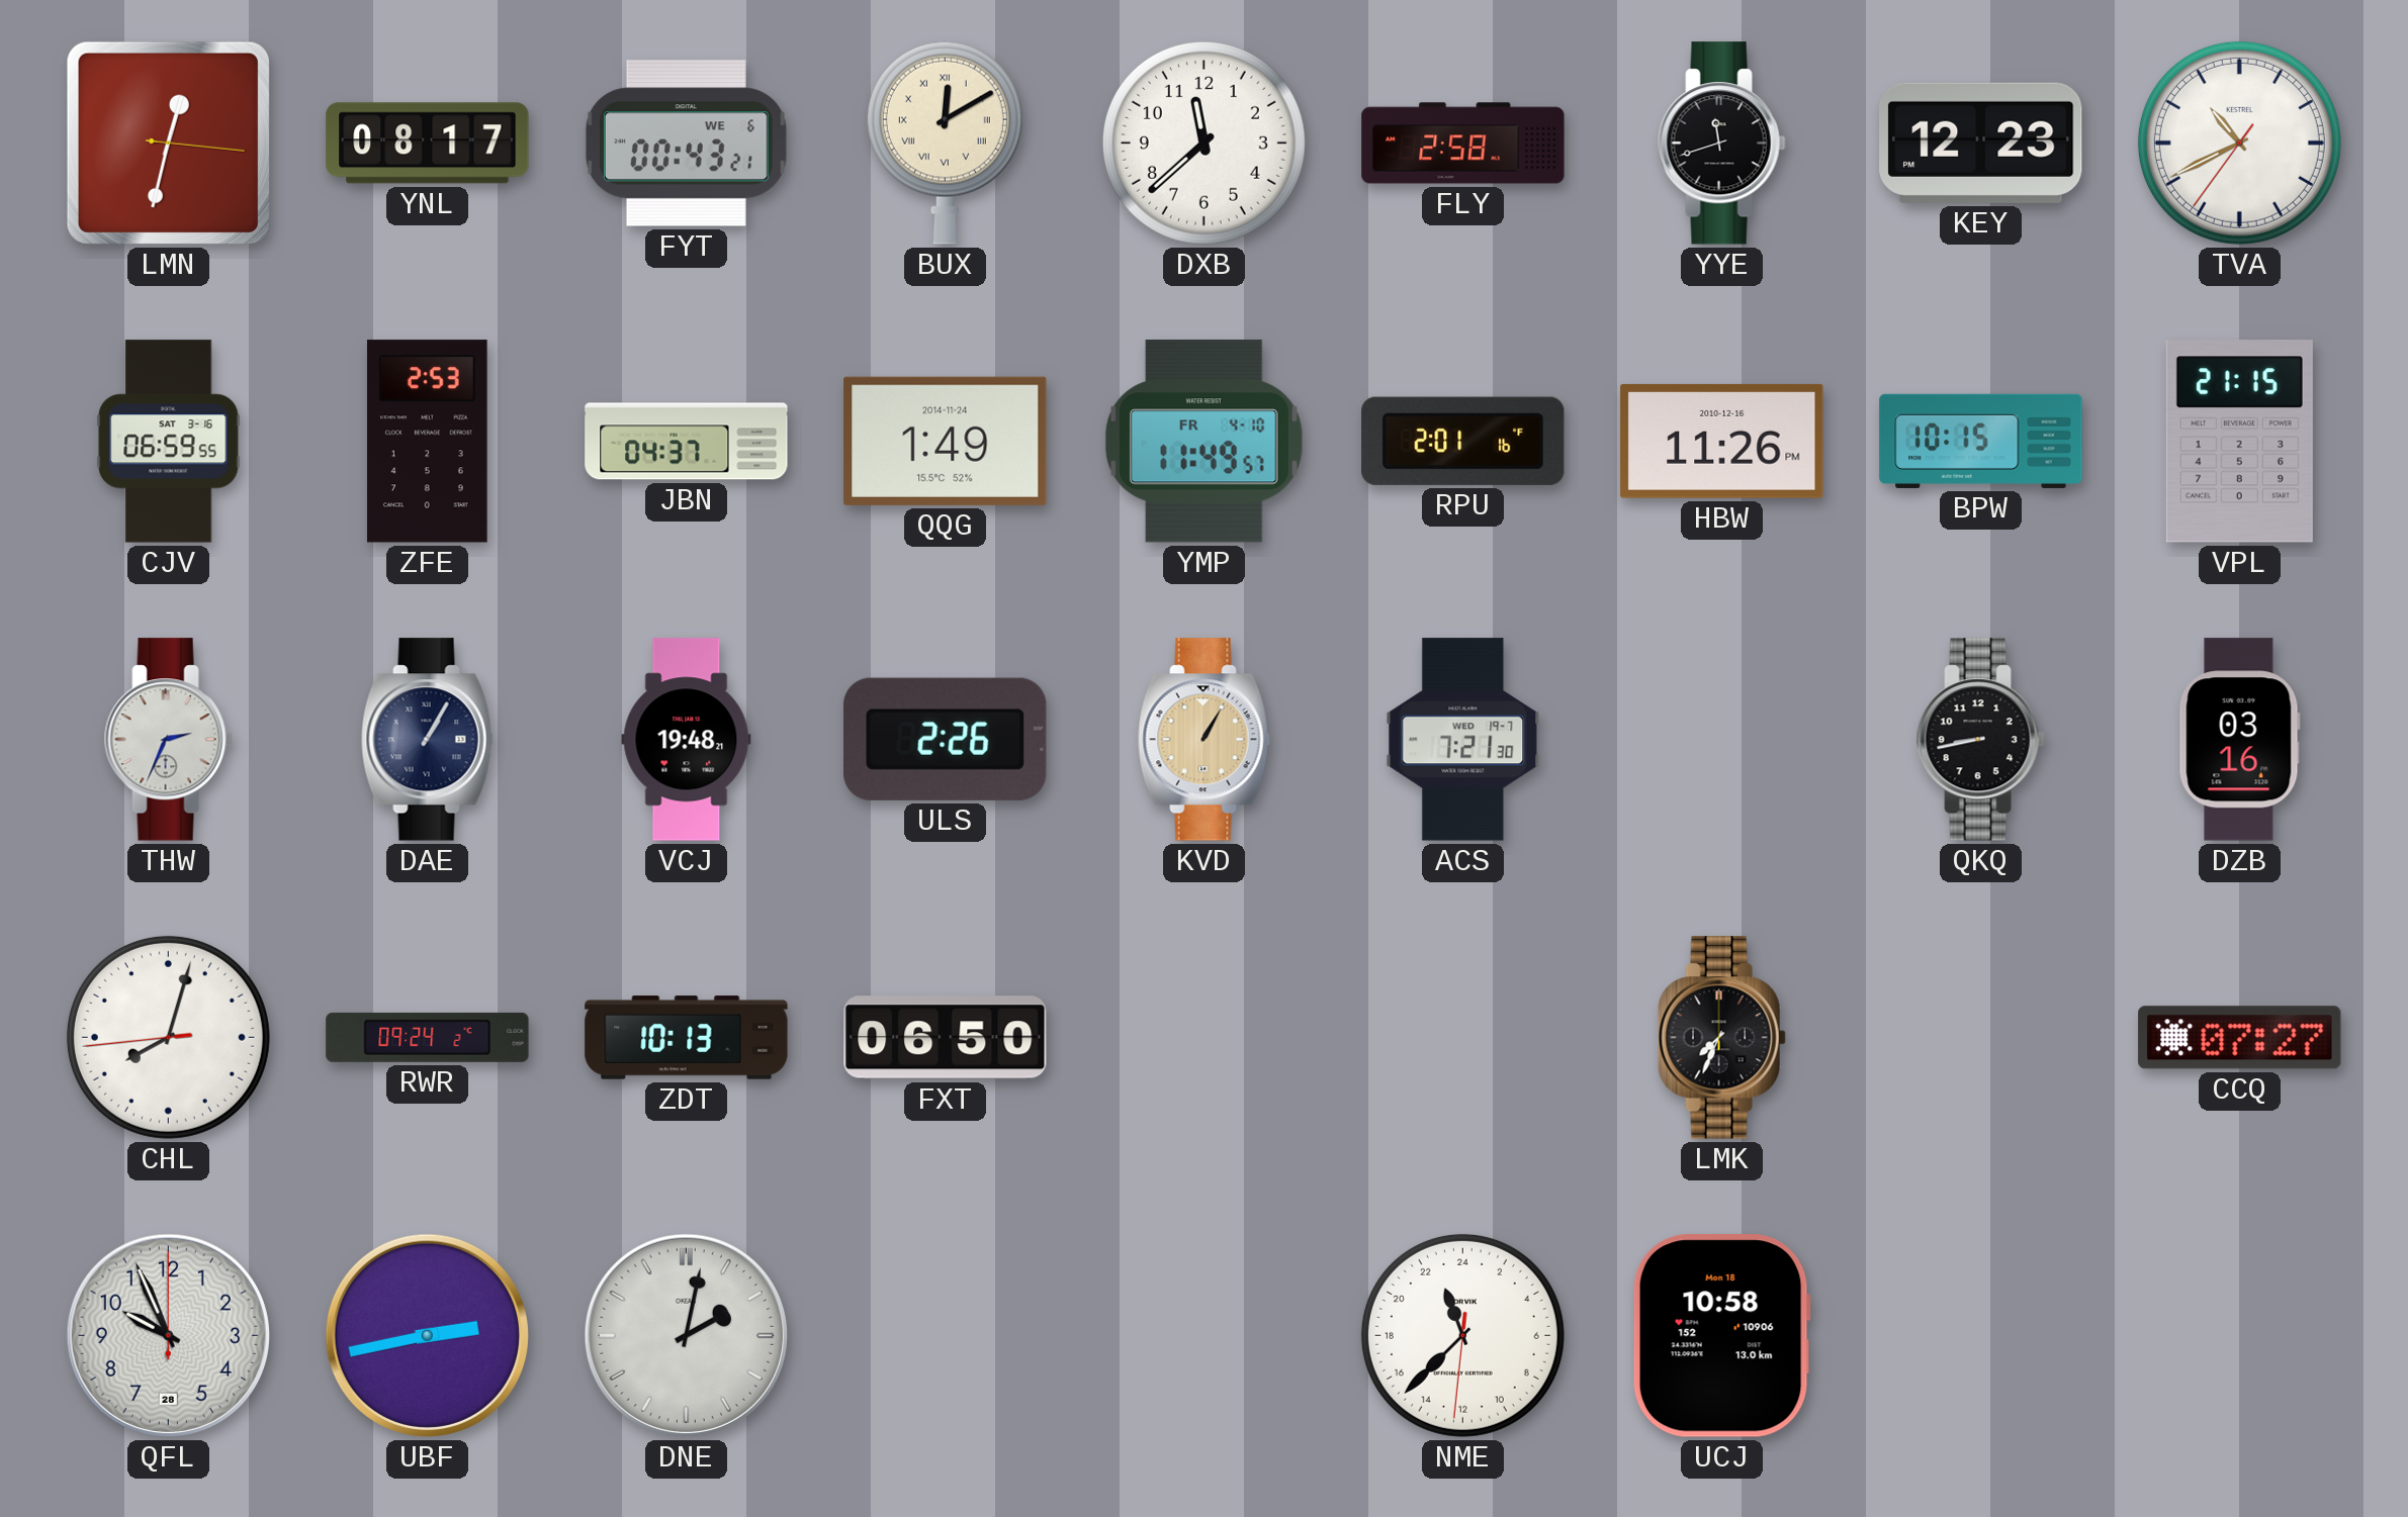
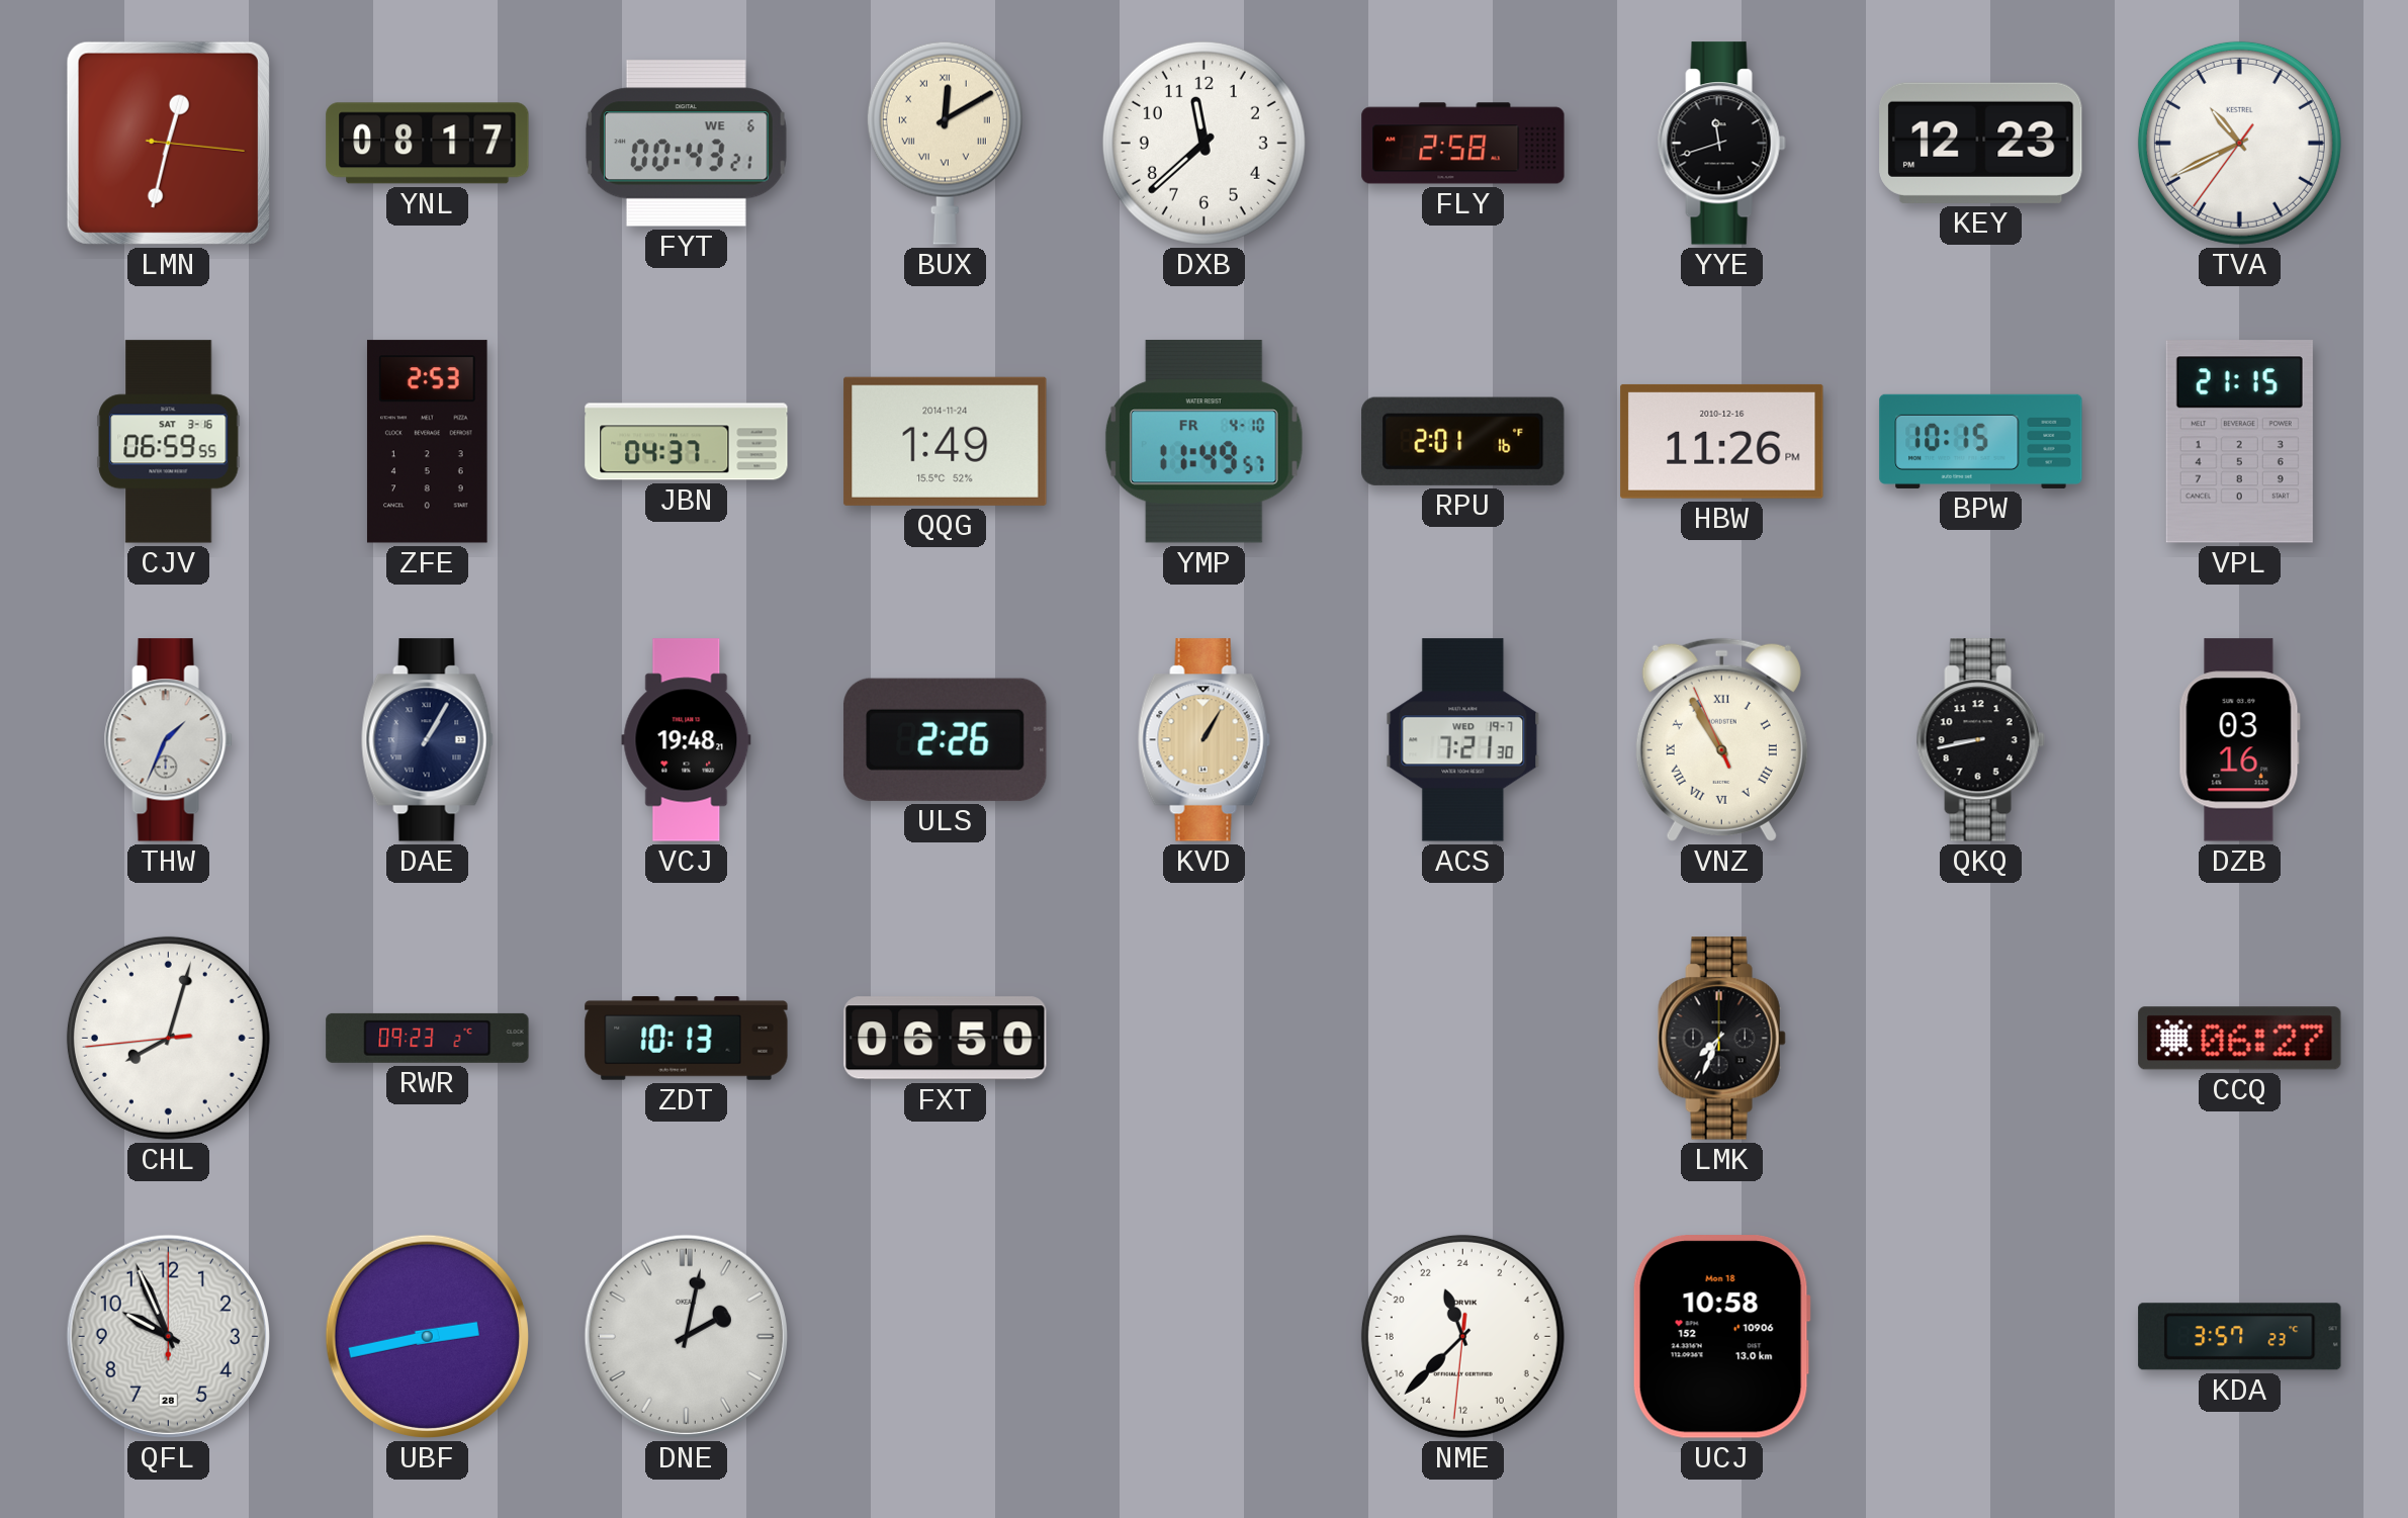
THW: 2:34 -> 1:34
VNZ: none -> 10:54
RWR: 09:24 -> 09:23
CCQ: 07:27 -> 06:27
KDA: none -> 3:57
